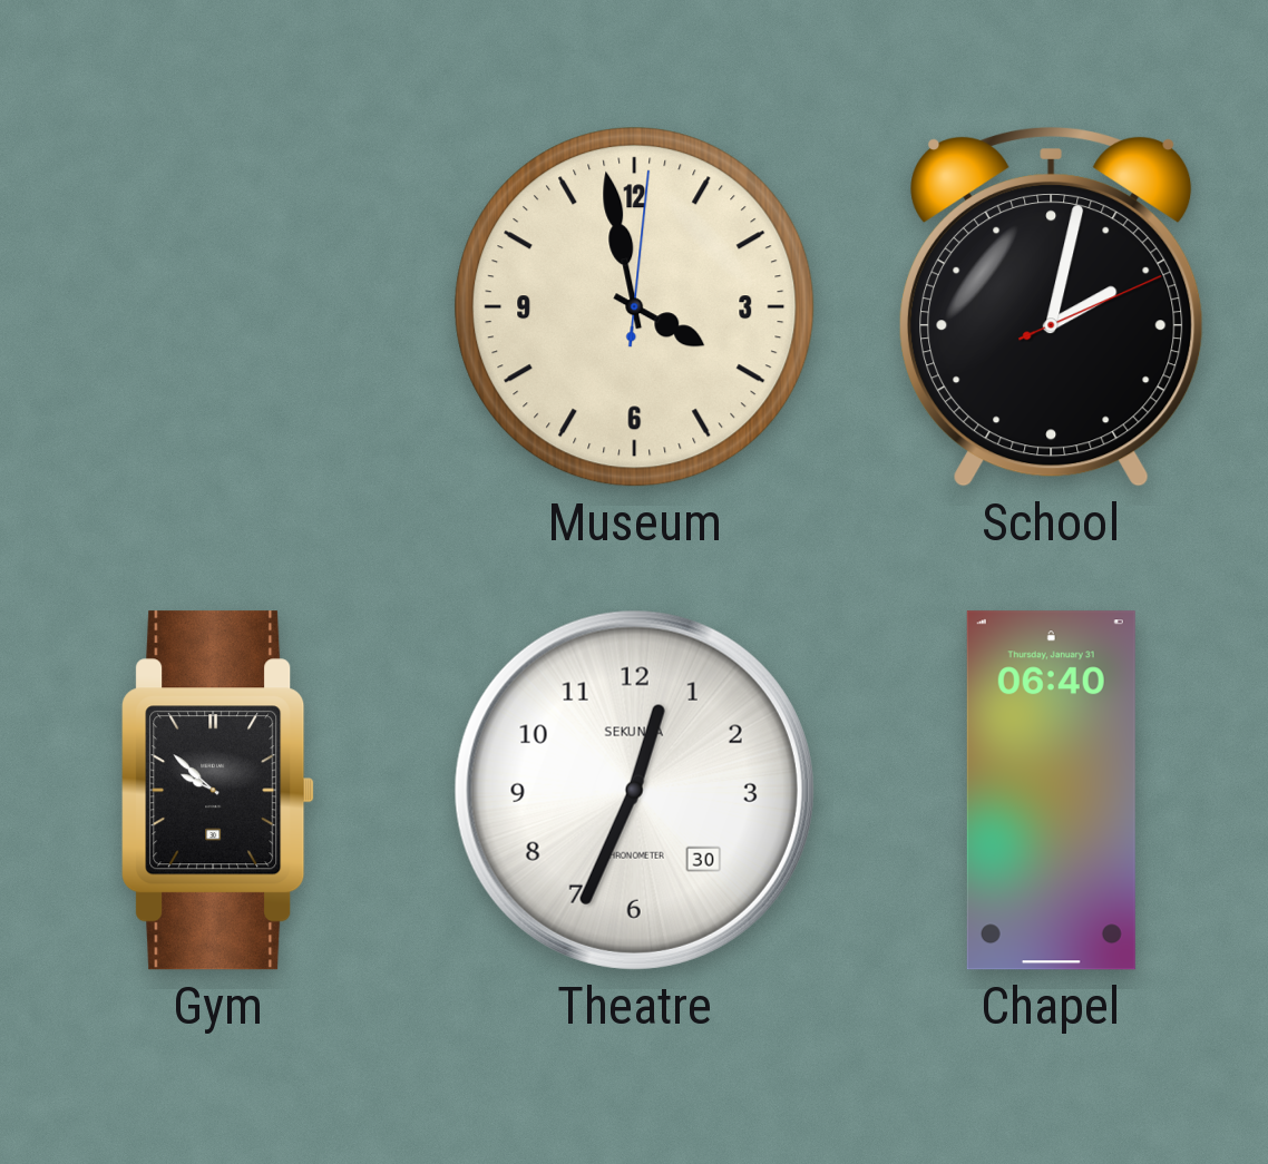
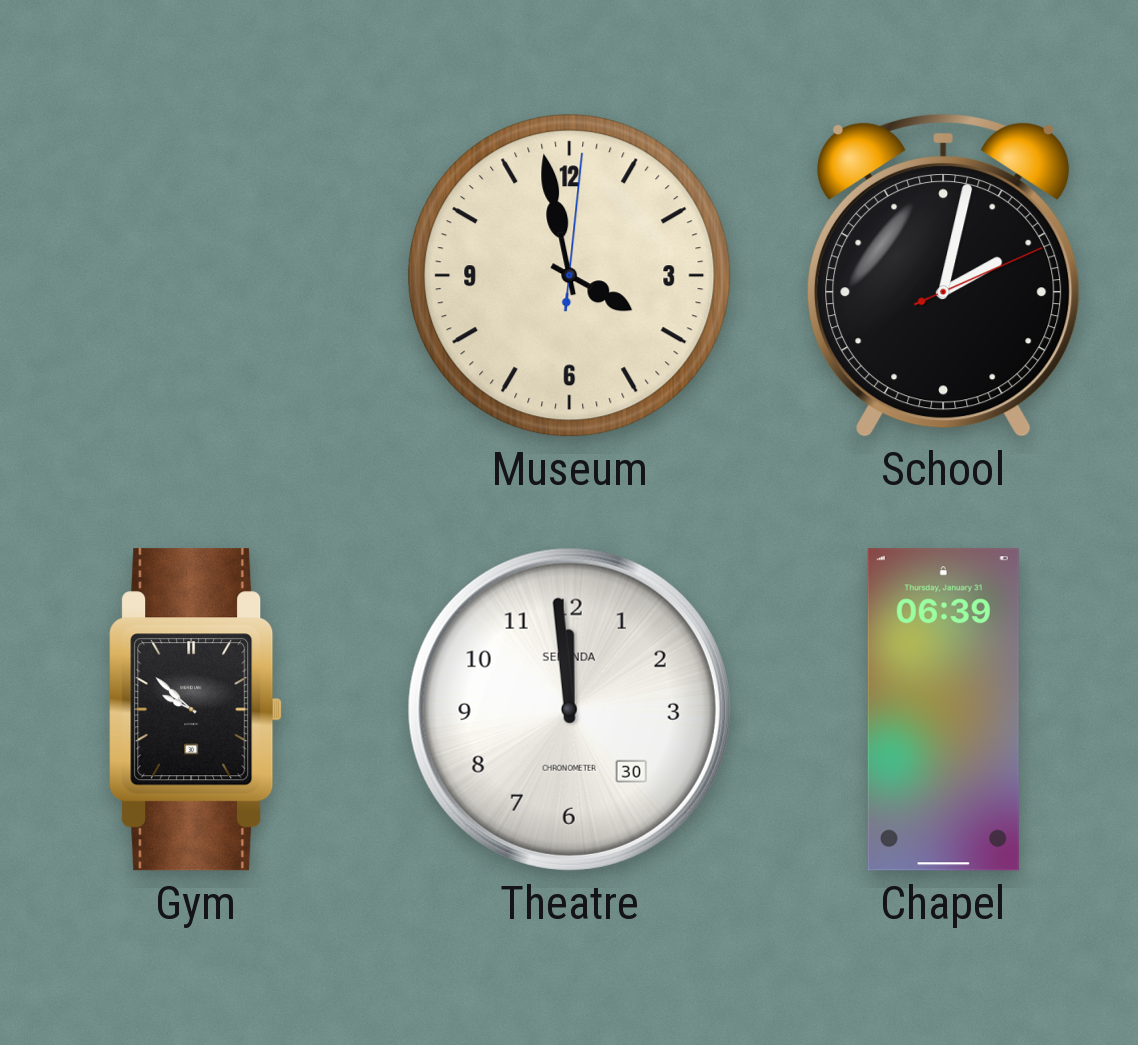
Theatre: 12:34 -> 11:59
Chapel: 06:40 -> 06:39
